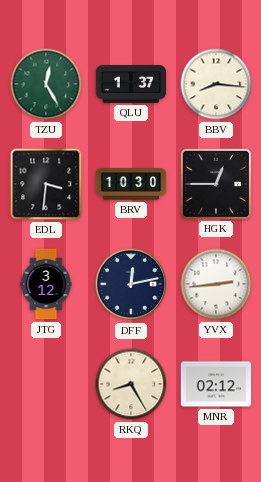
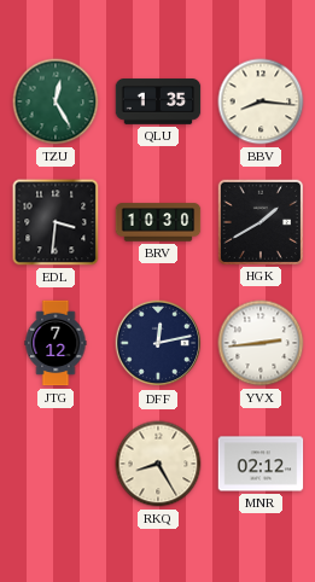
QLU: 1:37 -> 1:35
HGK: 12:45 -> 1:40
JTG: 3:12 -> 7:12
